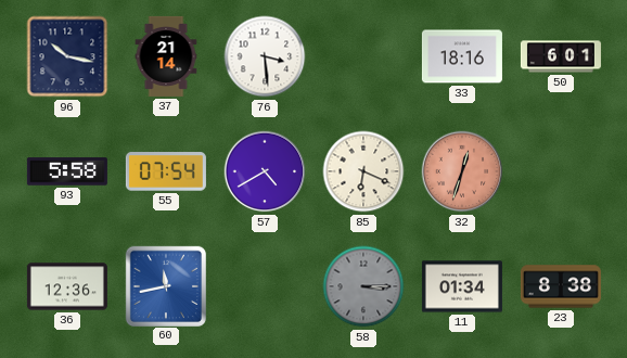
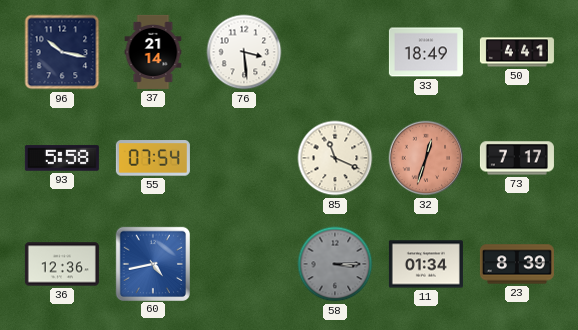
33: 18:16 -> 18:49
50: 6:01 -> 4:41
57: 4:40 -> none
85: 6:19 -> 11:19
73: none -> 7:17
60: 11:43 -> 4:43
23: 8:38 -> 8:39
